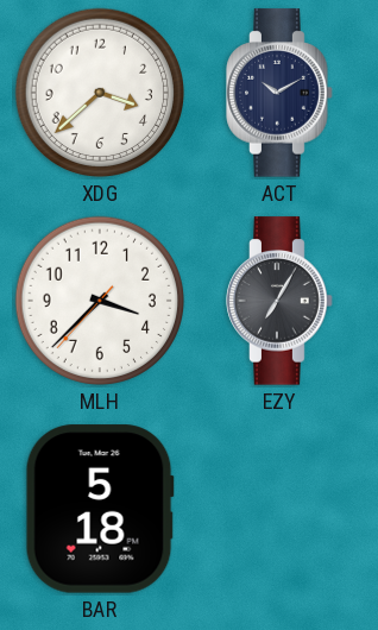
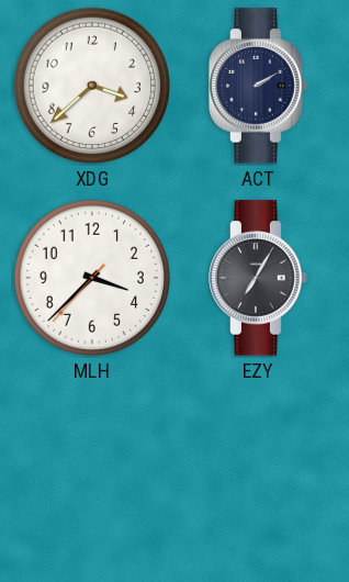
ACT: 10:10 -> 2:10
BAR: 5:18 -> none
